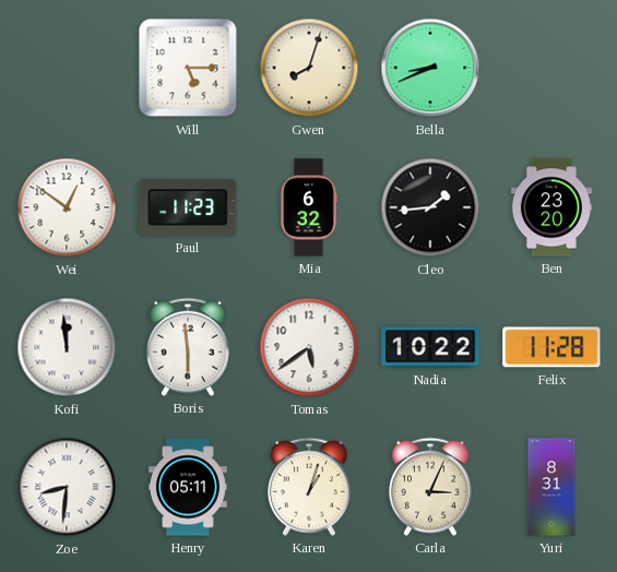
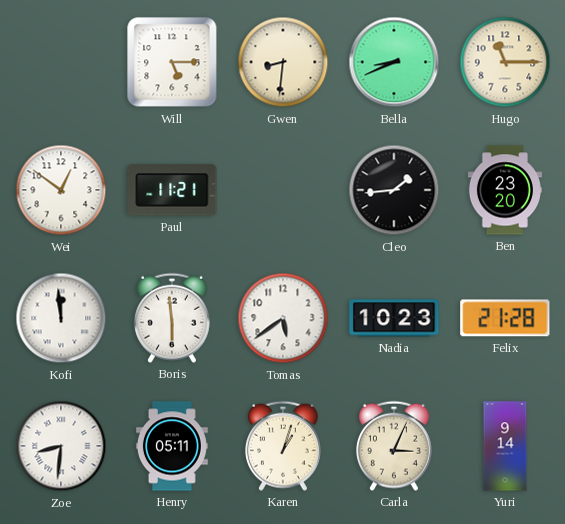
Gwen: 8:03 -> 8:31
Hugo: none -> 11:15
Paul: 11:23 -> 11:21
Mia: 6:32 -> none
Nadia: 10:22 -> 10:23
Felix: 11:28 -> 21:28
Yuri: 8:31 -> 9:14
